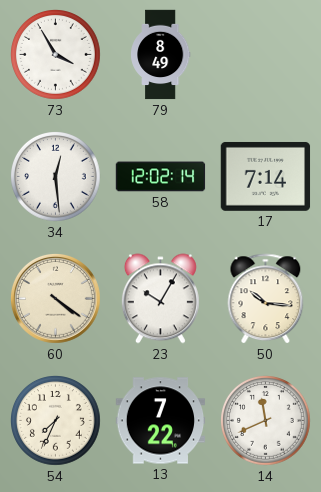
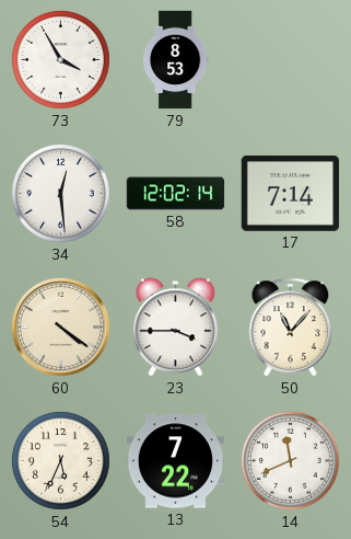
79: 8:49 -> 8:53
23: 10:05 -> 3:45
50: 10:16 -> 11:07
54: 7:34 -> 5:34
